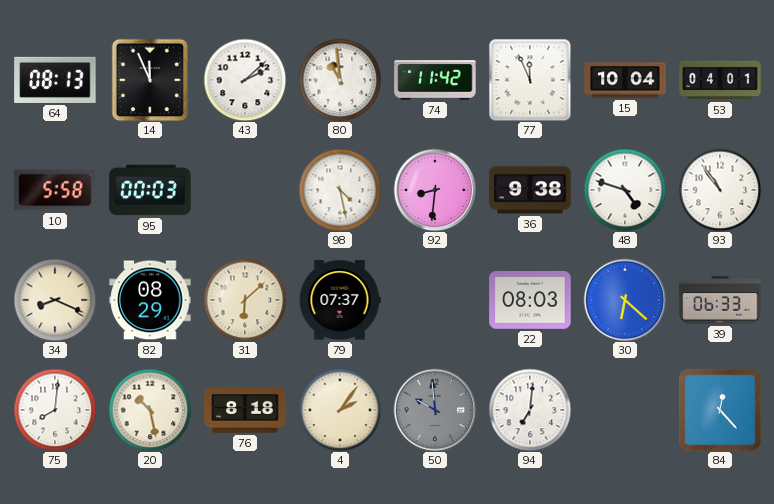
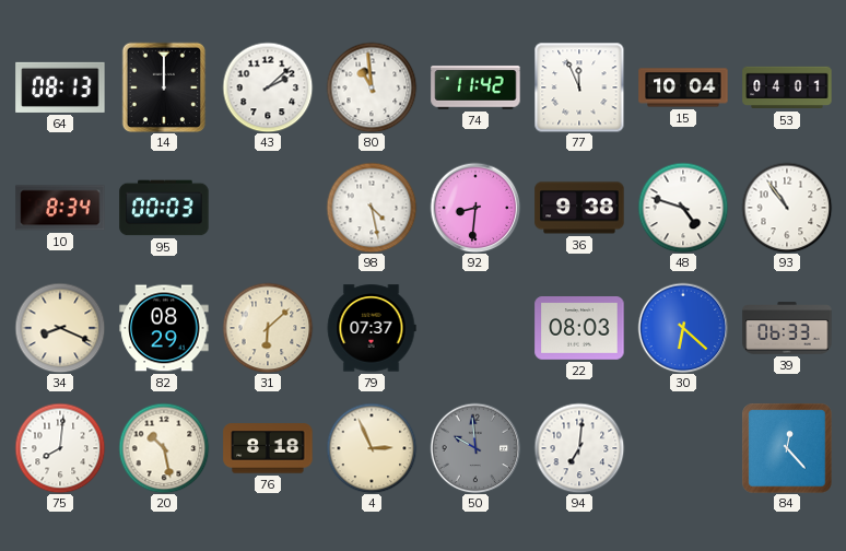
14: 11:56 -> 12:00
10: 5:58 -> 8:34
4: 2:06 -> 2:56
